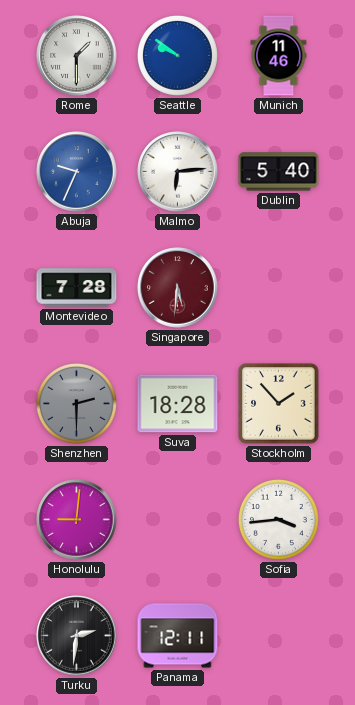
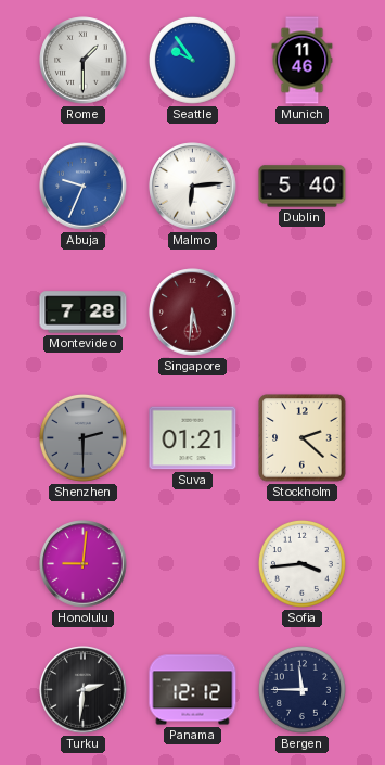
Seattle: 9:51 -> 9:54
Suva: 18:28 -> 01:21
Stockholm: 1:53 -> 2:22
Panama: 12:11 -> 12:12
Bergen: none -> 11:45
